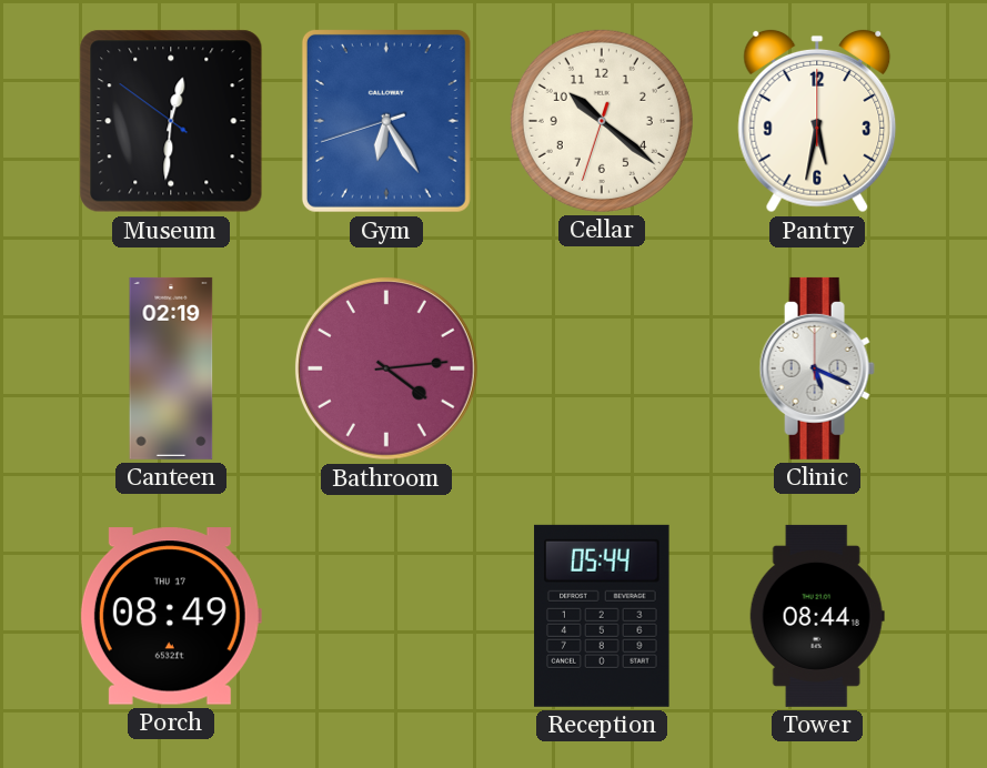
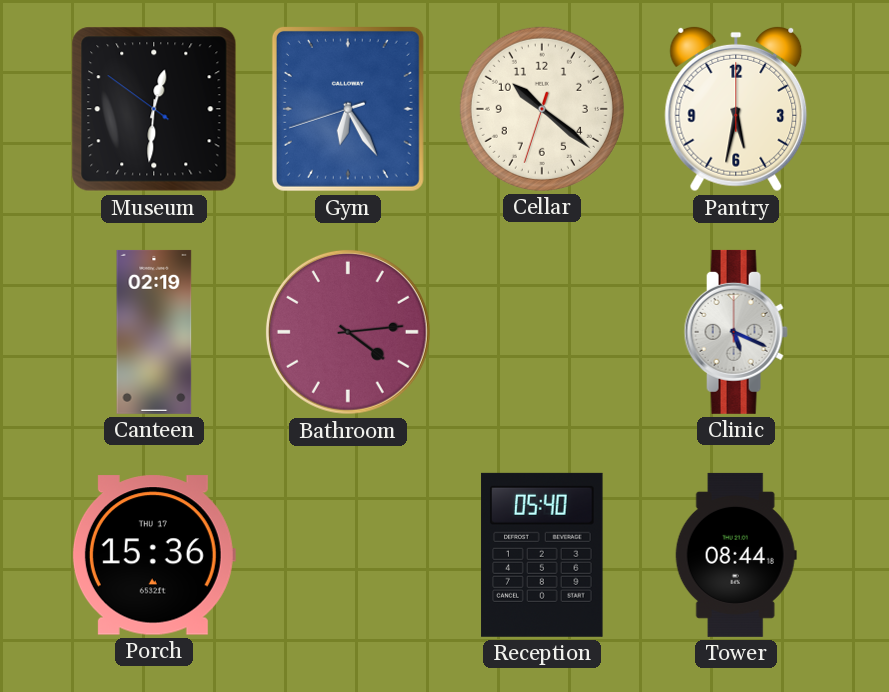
Porch: 08:49 -> 15:36
Reception: 05:44 -> 05:40
